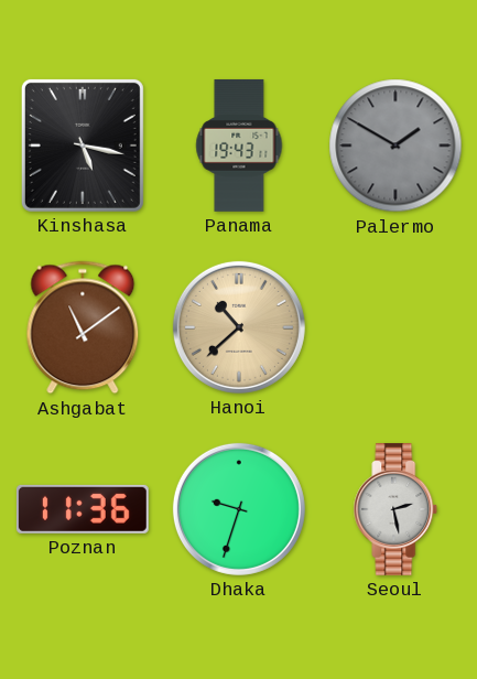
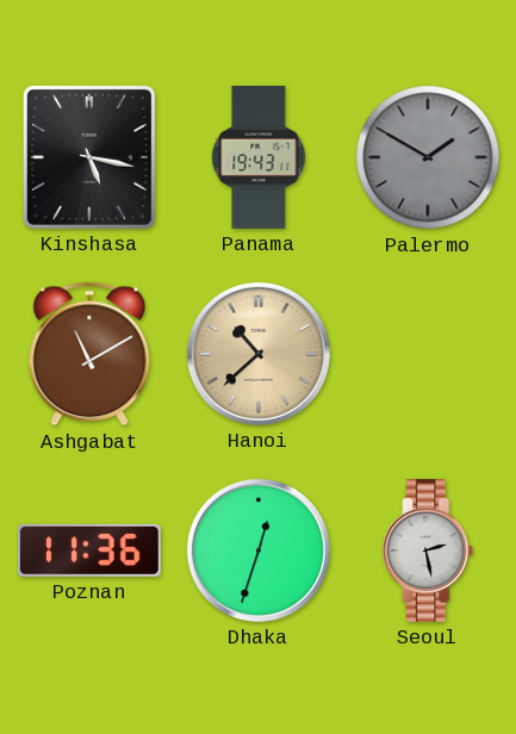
Ashgabat: 11:09 -> 11:10
Dhaka: 9:33 -> 12:33
